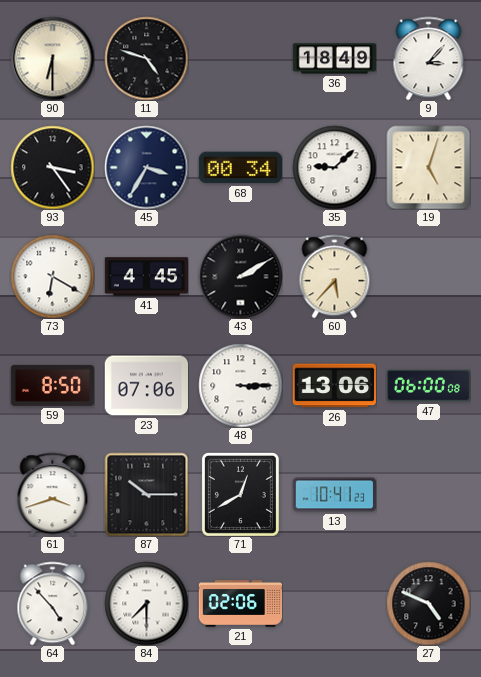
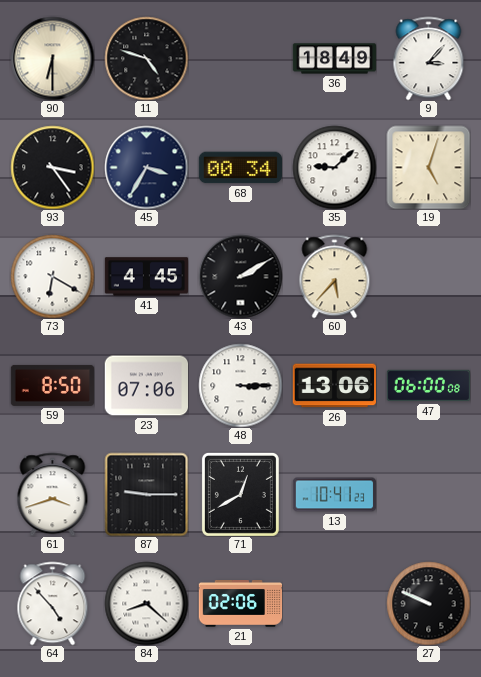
87: 10:15 -> 9:15
84: 7:30 -> 8:22
27: 4:49 -> 9:49
